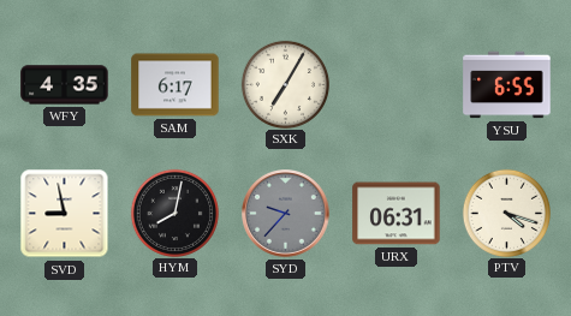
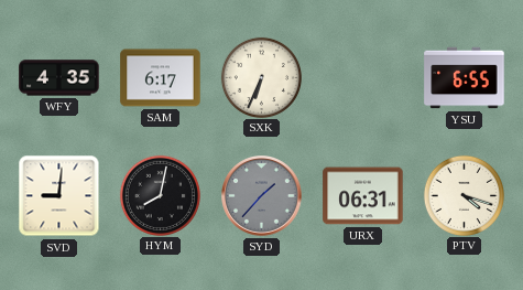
SXK: 7:05 -> 6:34
SVD: 8:58 -> 9:01
SYD: 9:37 -> 1:37
